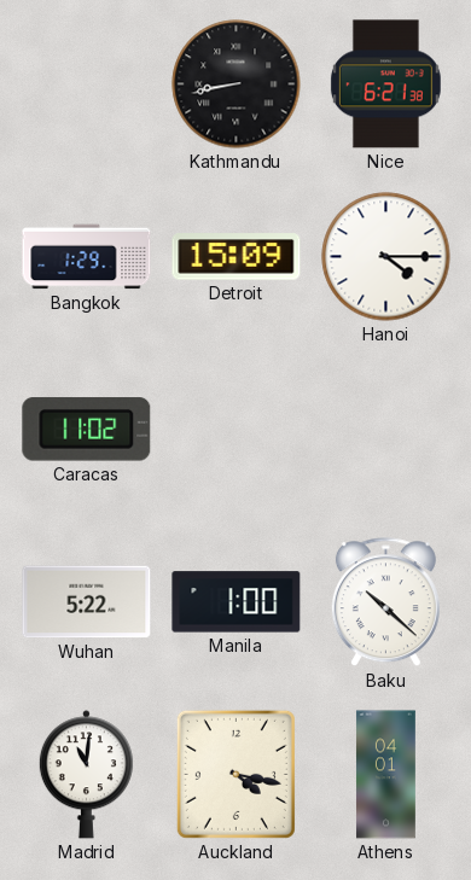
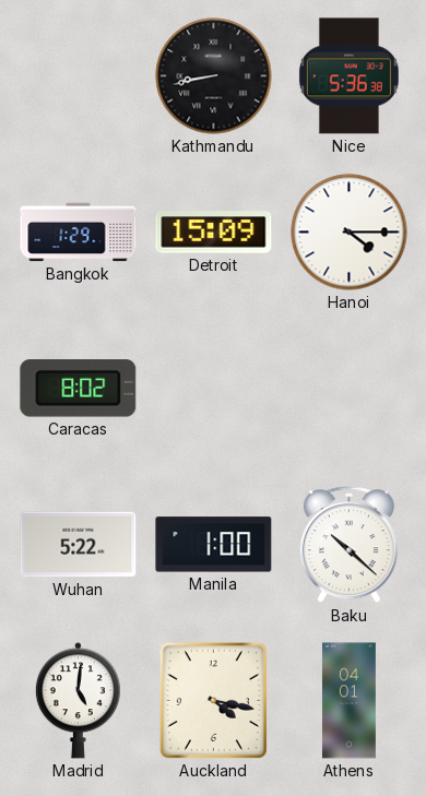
Nice: 6:21 -> 5:36
Caracas: 11:02 -> 8:02
Madrid: 11:01 -> 5:01
